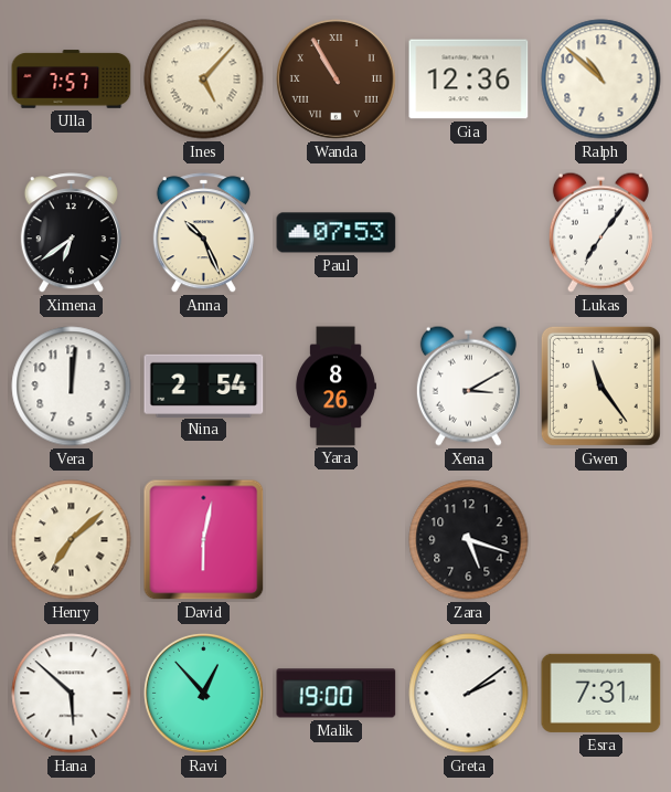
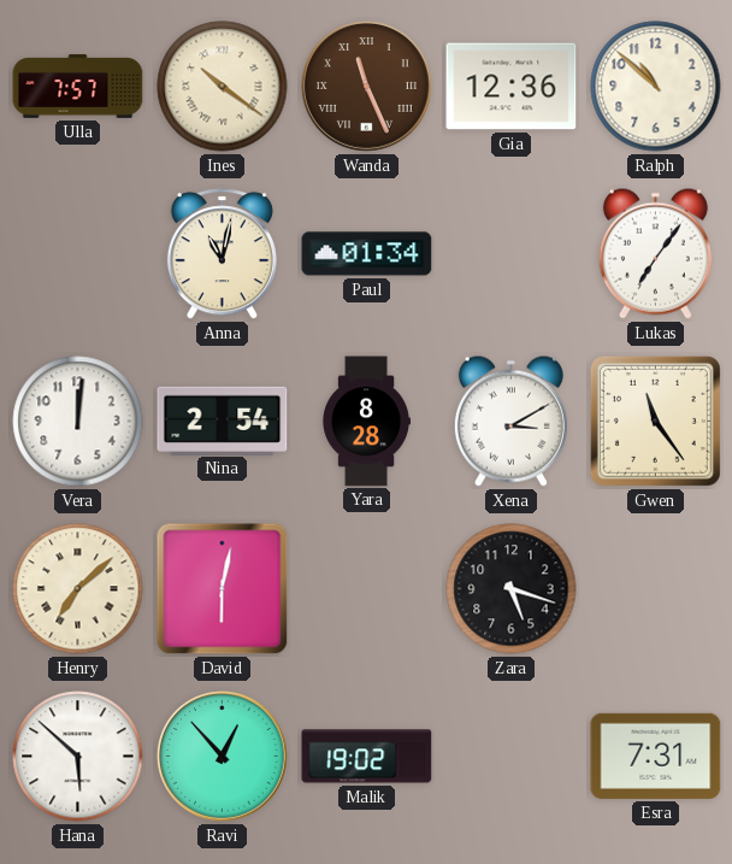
Ines: 5:07 -> 10:21
Wanda: 10:55 -> 11:26
Ximena: 6:39 -> none
Anna: 10:26 -> 11:02
Paul: 07:53 -> 01:34
Yara: 8:26 -> 8:28
Malik: 19:00 -> 19:02
Greta: 2:09 -> none
